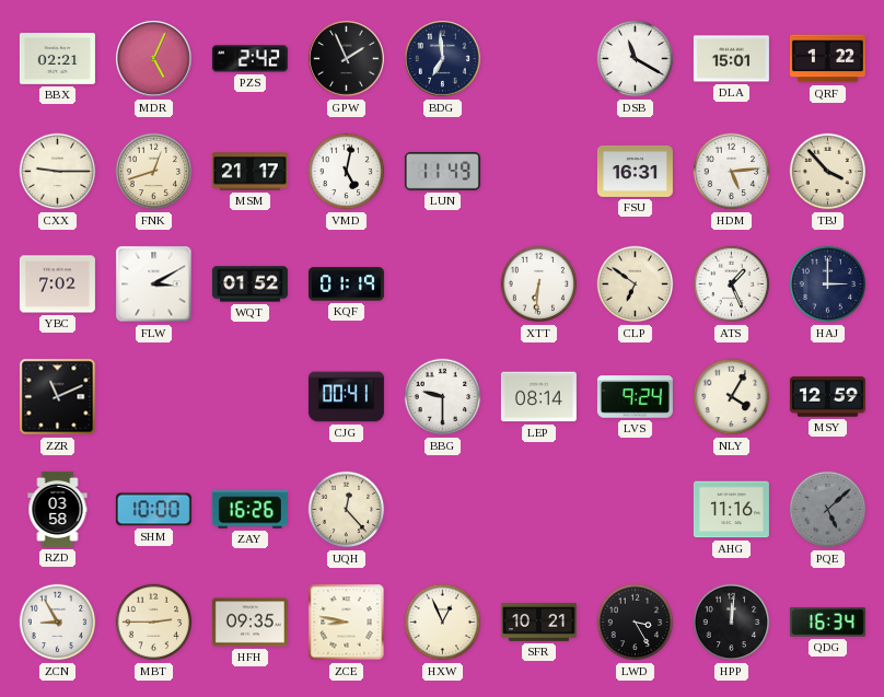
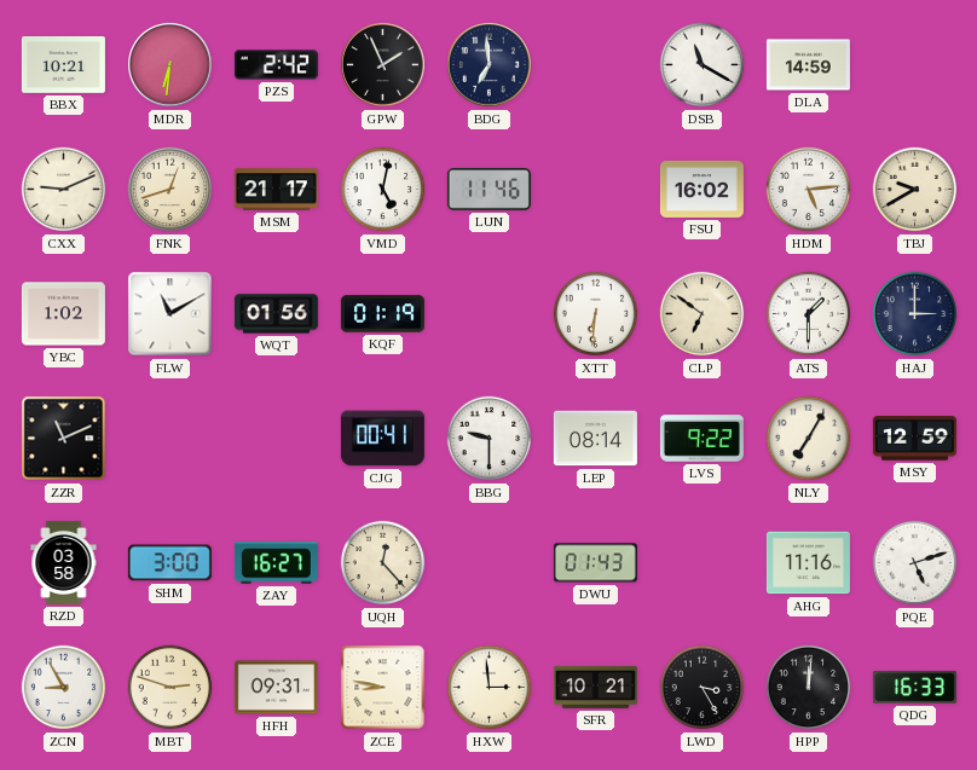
BBX: 02:21 -> 10:21
MDR: 5:04 -> 6:31
DLA: 15:01 -> 14:59
QRF: 1:22 -> none
CXX: 9:15 -> 9:11
LUN: 11:49 -> 11:46
FSU: 16:31 -> 16:02
TBJ: 3:53 -> 9:40
YBC: 7:02 -> 1:02
FLW: 3:10 -> 11:10
WQT: 01:52 -> 01:56
ATS: 1:26 -> 1:30
LVS: 9:24 -> 9:22
NLY: 4:05 -> 7:05
SHM: 10:00 -> 3:00
ZAY: 16:26 -> 16:27
DWU: none -> 01:43
PQE: 5:08 -> 5:12
PQE dial: grey -> white
MBT: 2:45 -> 2:48
HFH: 09:35 -> 09:31
HXW: 12:56 -> 2:59
QDG: 16:34 -> 16:33
